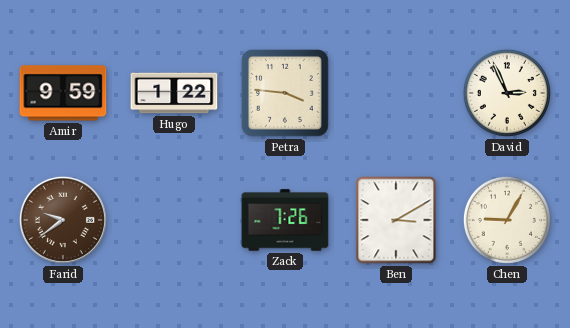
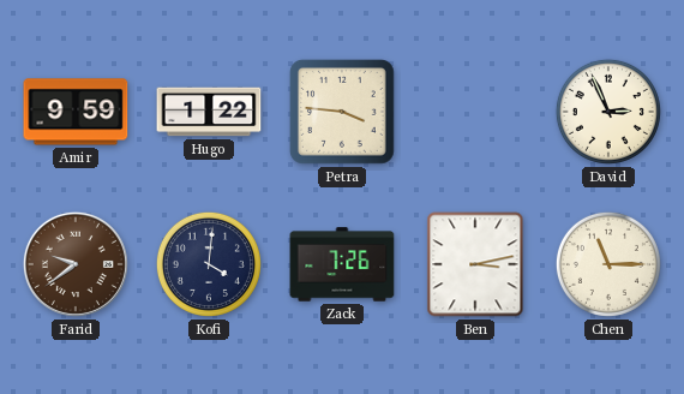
Kofi: none -> 4:01
Ben: 3:10 -> 3:13
Chen: 9:05 -> 11:15
